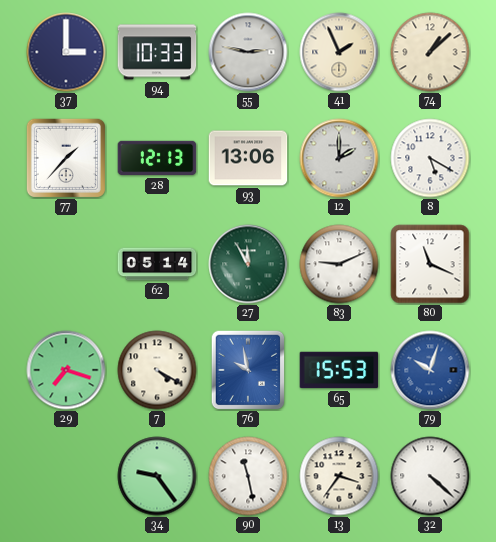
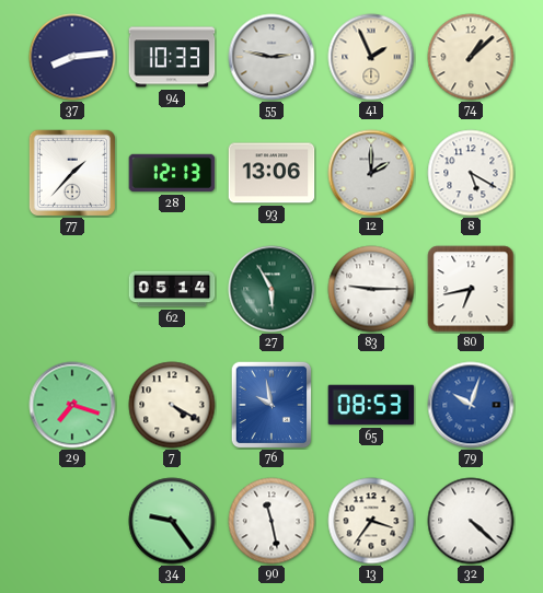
37: 3:00 -> 8:14
27: 11:55 -> 5:55
83: 9:11 -> 9:15
80: 11:19 -> 6:43
65: 15:53 -> 08:53
